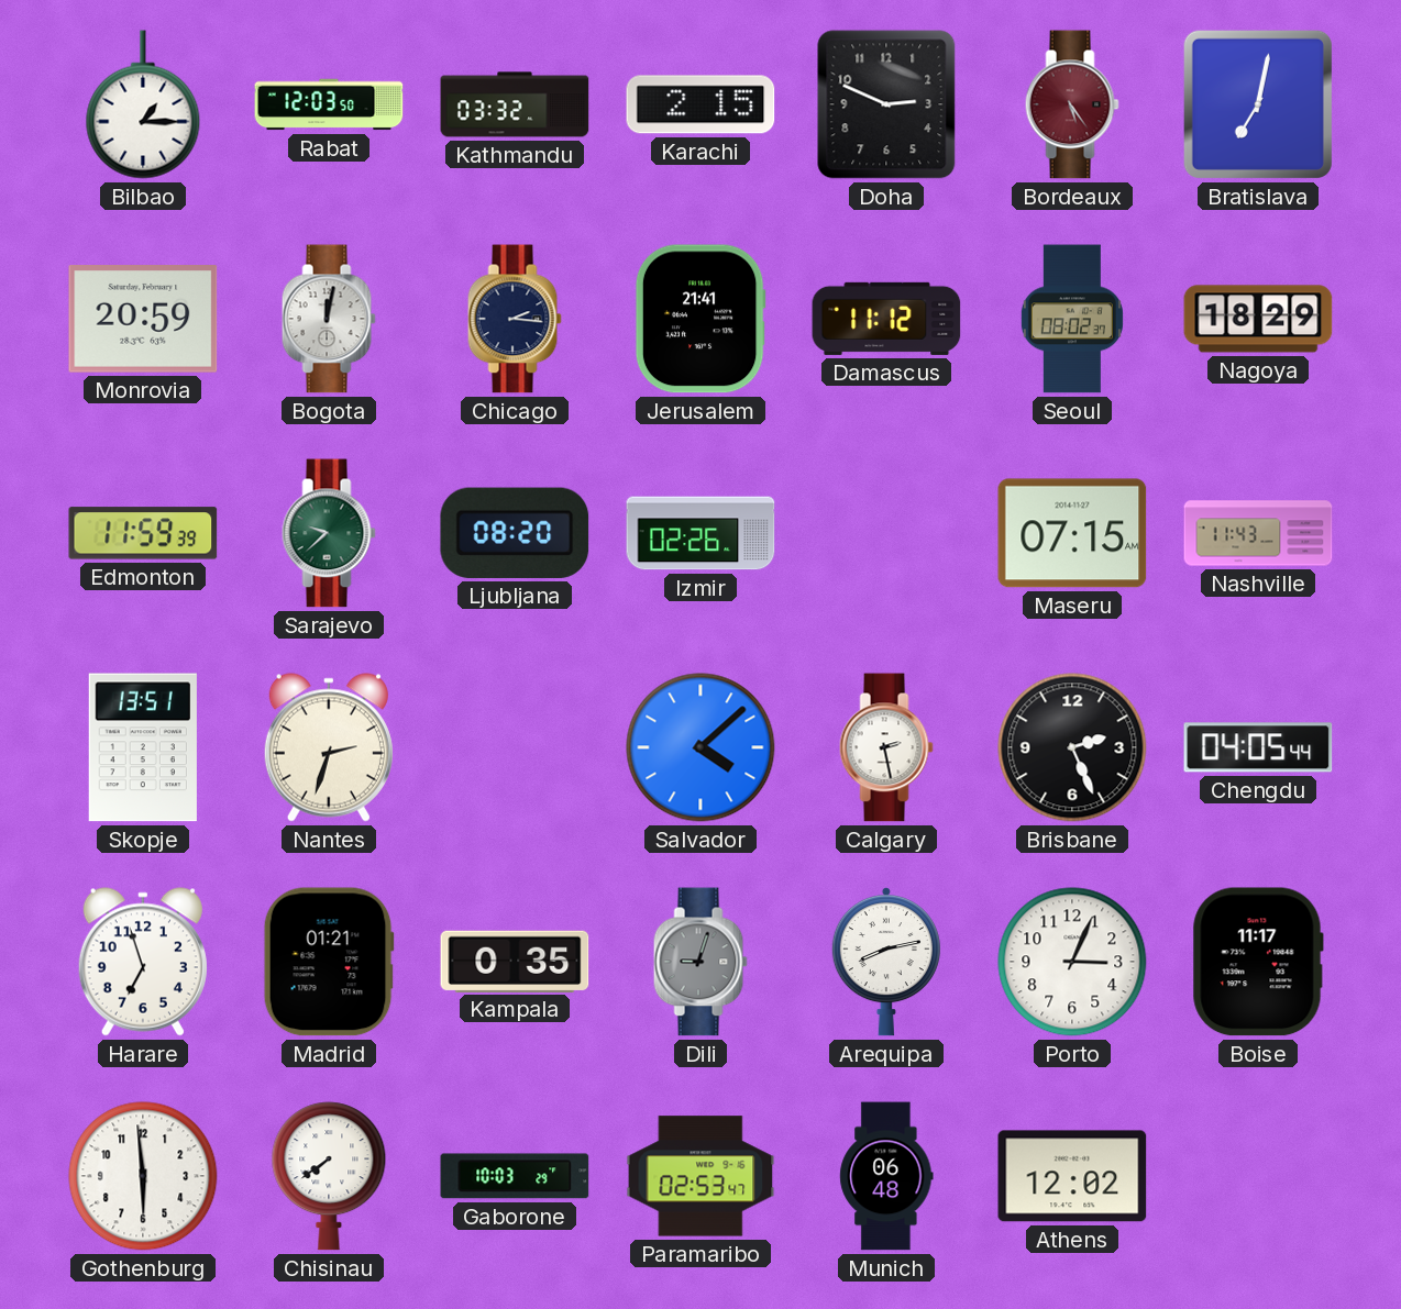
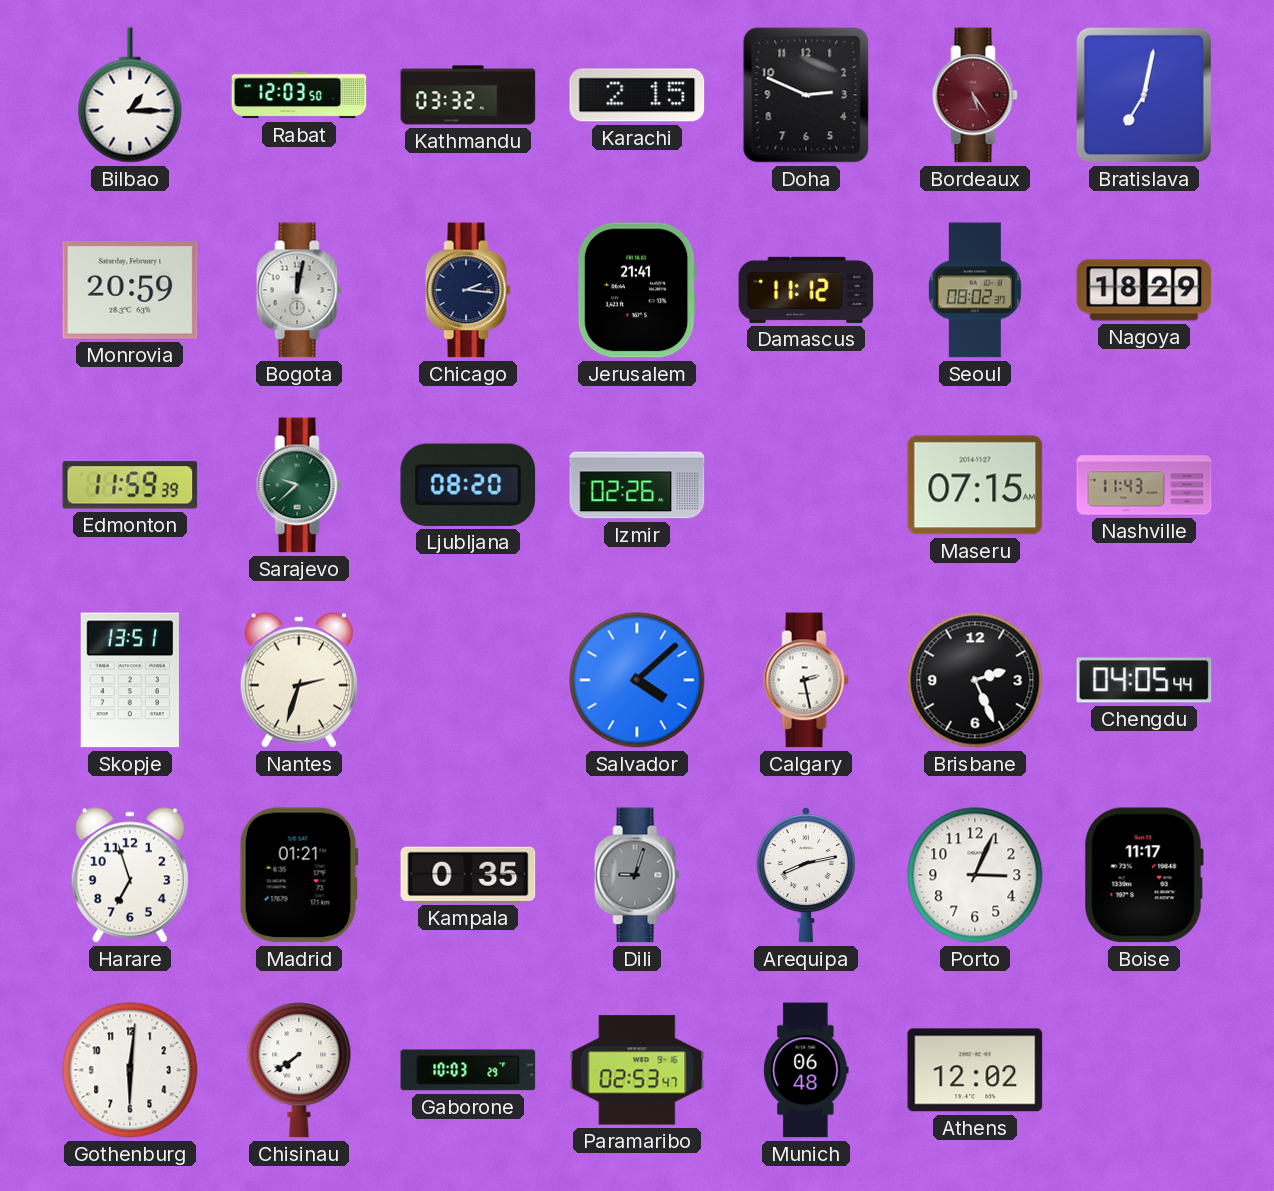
Gothenburg: 5:59 -> 6:01
